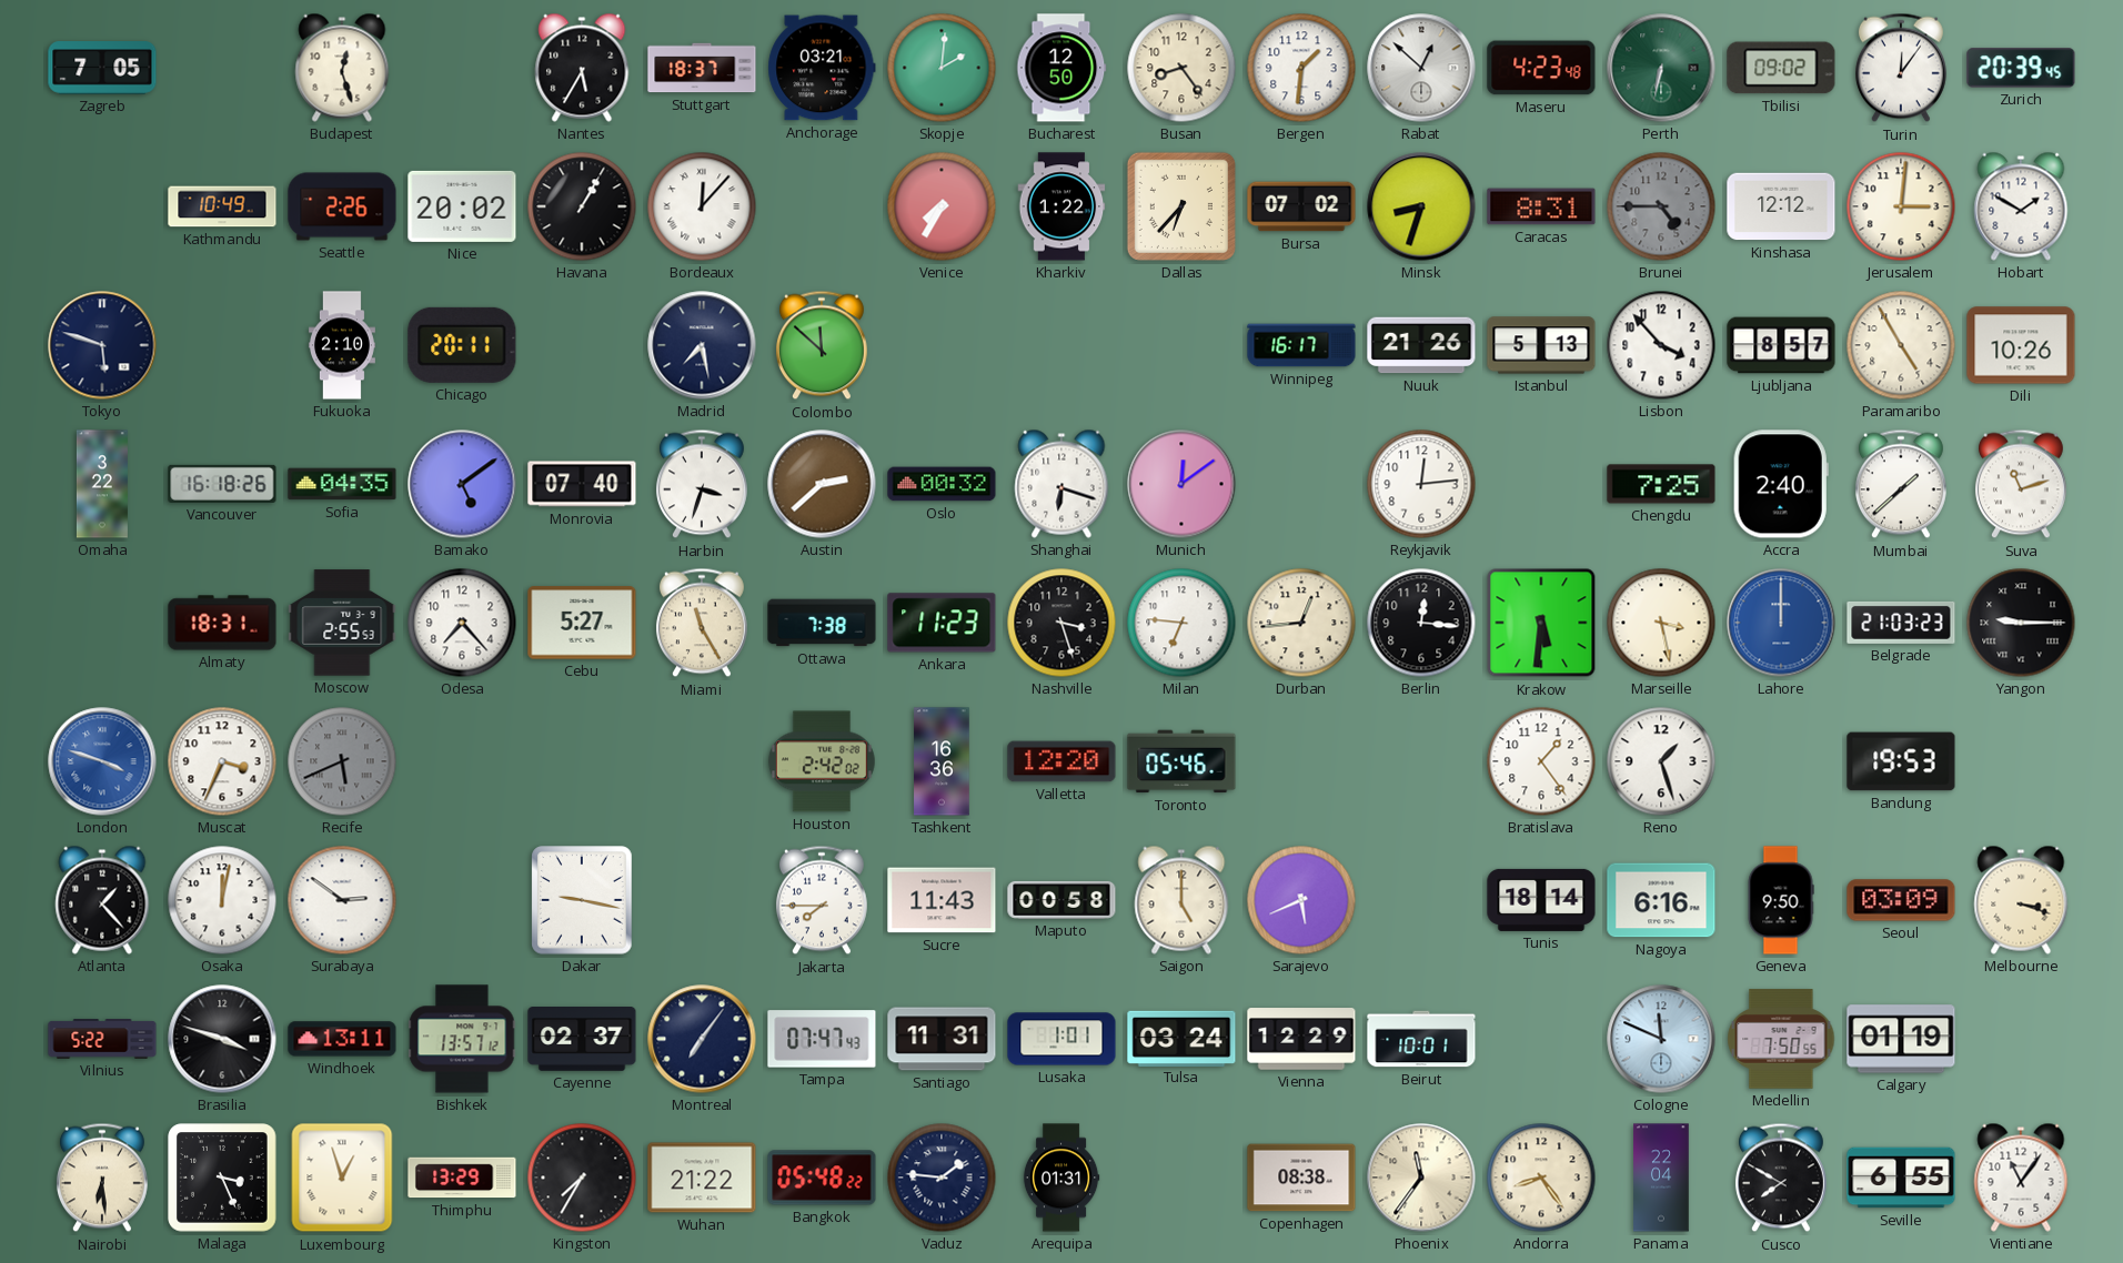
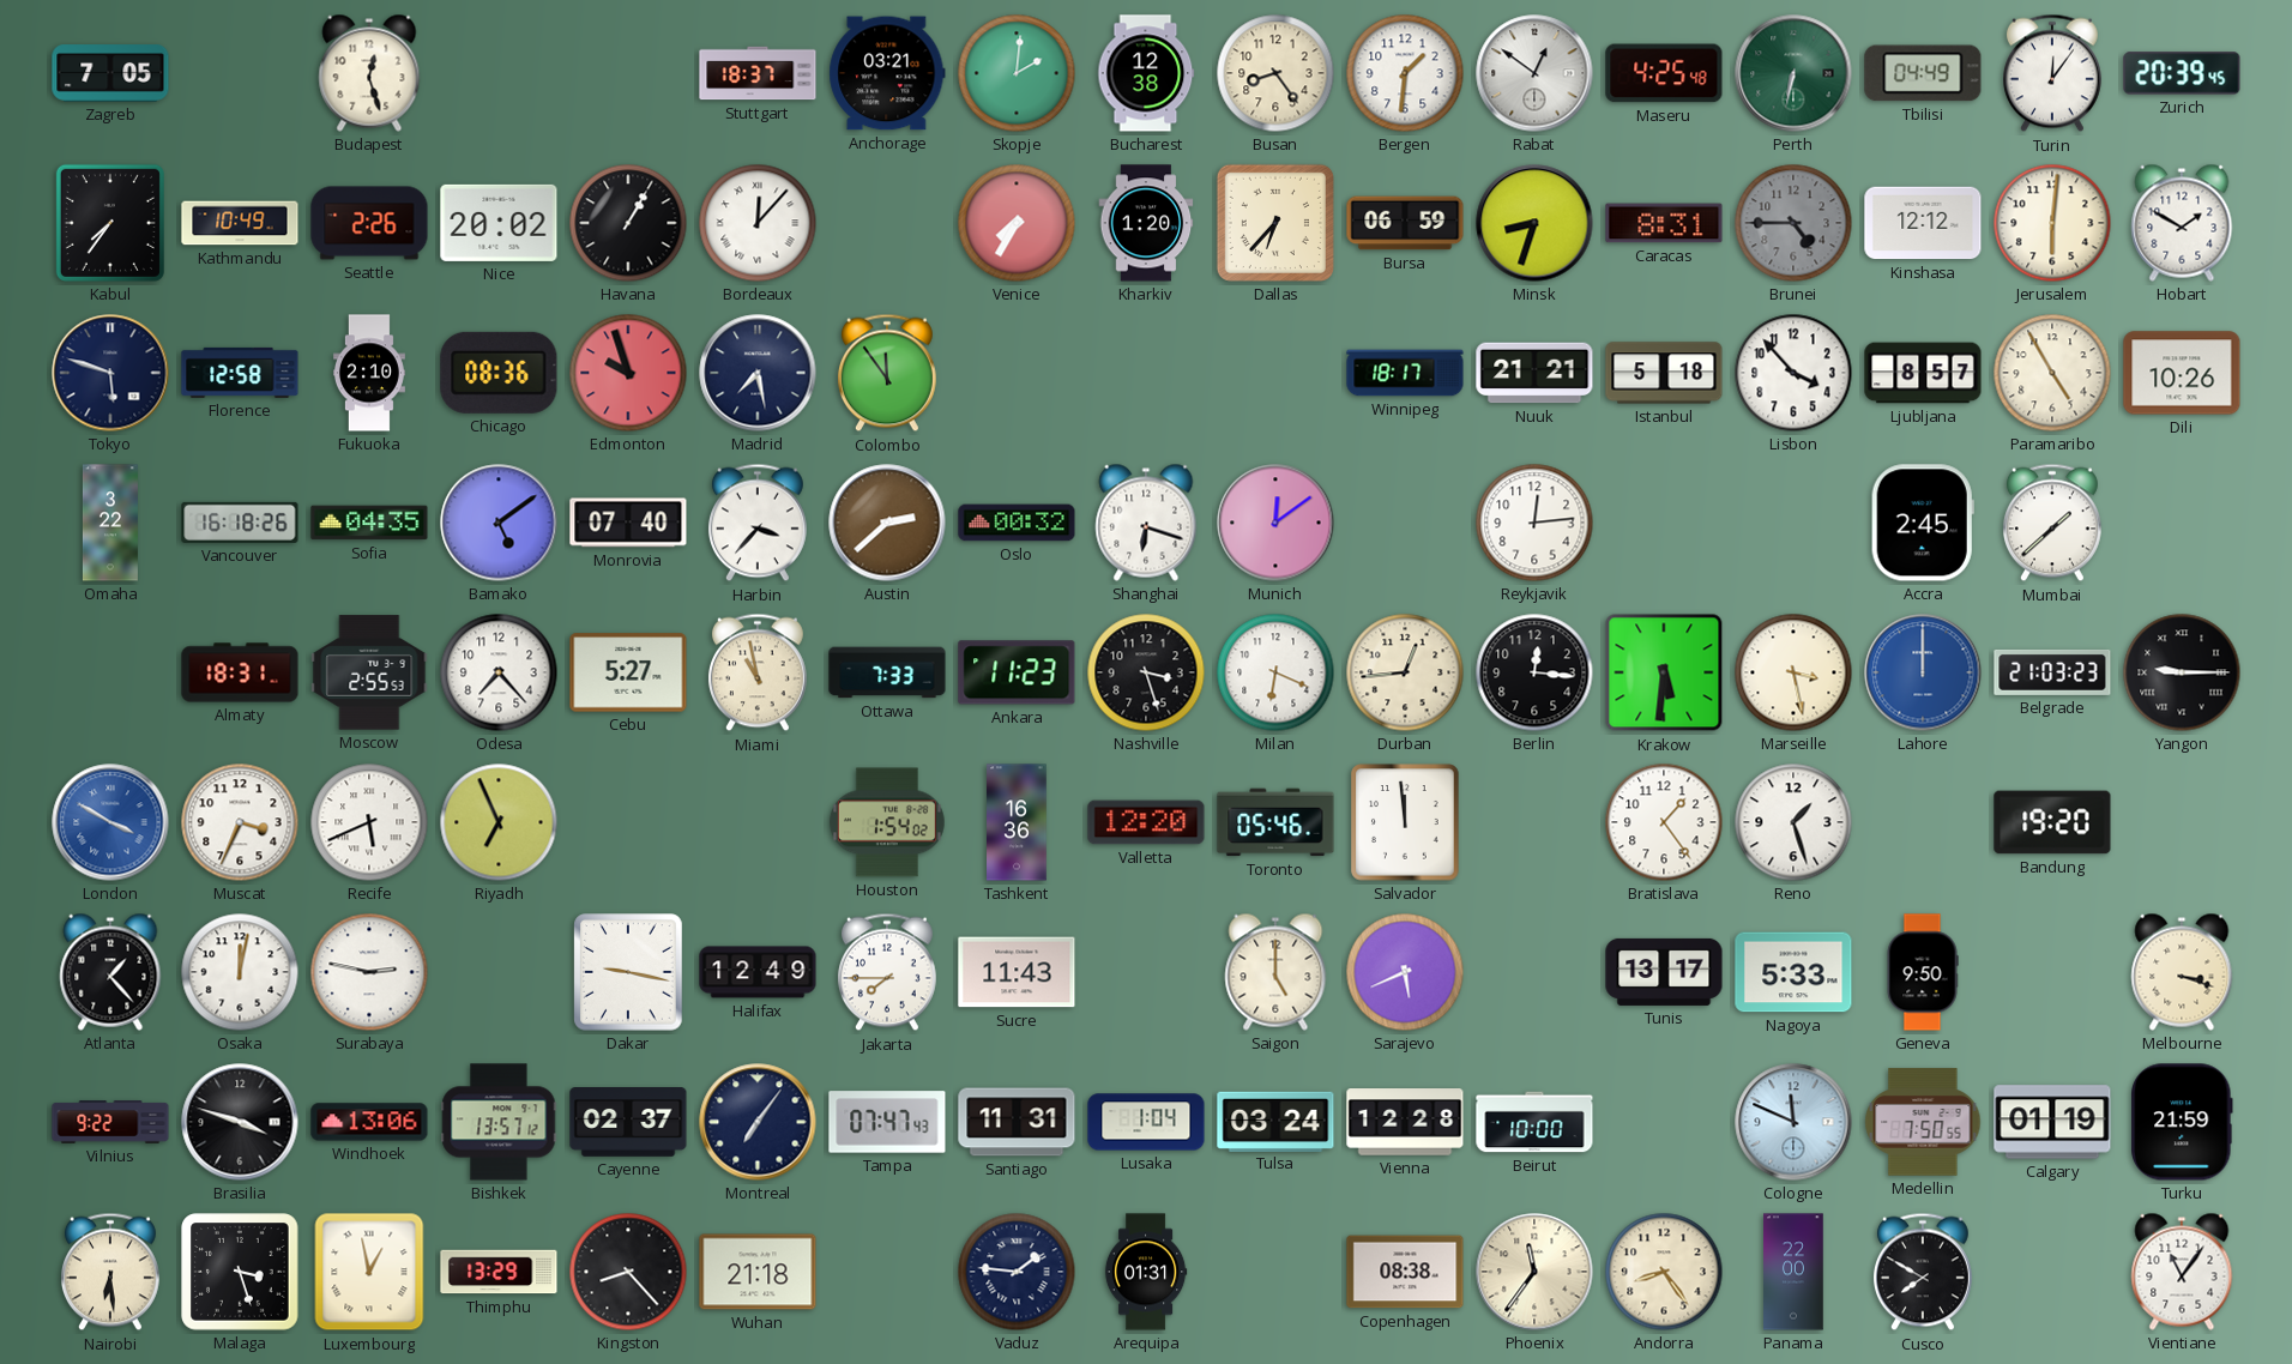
Nantes: 5:35 -> none
Bucharest: 12:50 -> 12:38
Rabat: 12:52 -> 12:51
Maseru: 4:23 -> 4:25
Tbilisi: 09:02 -> 04:49
Kabul: none -> 7:36
Kharkiv: 1:22 -> 1:20
Bursa: 07:02 -> 06:59
Jerusalem: 3:01 -> 6:01
Florence: none -> 12:58
Chicago: 20:11 -> 08:36
Edmonton: none -> 9:57
Colombo: 11:52 -> 11:54
Winnipeg: 16:17 -> 18:17
Nuuk: 21:26 -> 21:21
Istanbul: 5:13 -> 5:18
Harbin: 3:33 -> 3:37
Chengdu: 7:25 -> none
Accra: 2:40 -> 2:45
Suva: 11:12 -> none
Miami: 11:25 -> 10:58
Ottawa: 7:38 -> 7:33
Milan: 6:46 -> 6:19
London: 3:48 -> 3:50
Recife dial: grey -> white
Riyadh: none -> 6:56
Houston: 2:42 -> 1:54
Salvador: none -> 11:59
Bandung: 19:53 -> 19:20
Surabaya: 2:51 -> 2:47
Halifax: none -> 12:49
Maputo: 00:58 -> none
Tunis: 18:14 -> 13:17
Nagoya: 6:16 -> 5:33
Seoul: 03:09 -> none
Vilnius: 5:22 -> 9:22
Windhoek: 13:11 -> 13:06
Lusaka: 1:01 -> 1:04
Vienna: 12:29 -> 12:28
Beirut: 10:01 -> 10:00
Turku: none -> 21:59
Malaga: 3:26 -> 3:27
Luxembourg: 12:57 -> 12:58
Kingston: 7:35 -> 8:23
Wuhan: 21:22 -> 21:18
Bangkok: 05:48 -> none
Panama: 22:04 -> 22:00
Seville: 6:55 -> none
